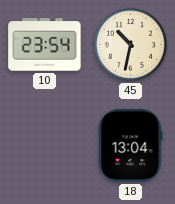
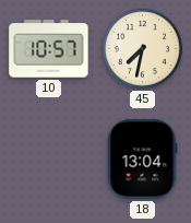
10: 23:54 -> 10:57
45: 10:32 -> 7:32
